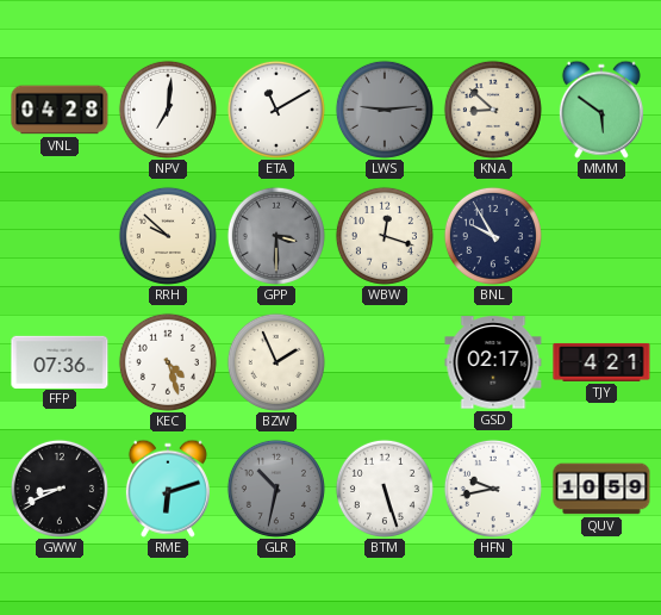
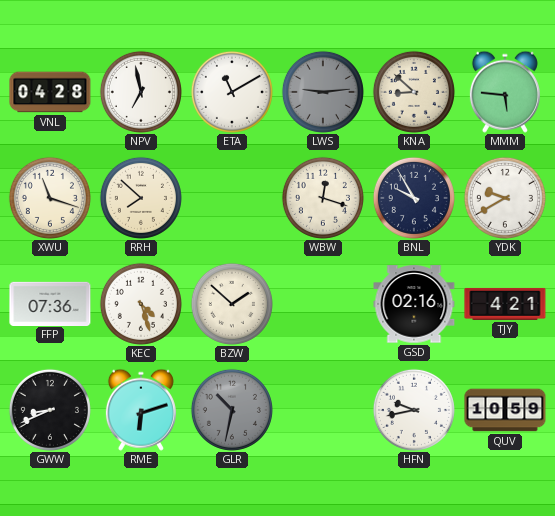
NPV: 7:01 -> 6:58
MMM: 5:51 -> 5:46
XWU: none -> 11:18
RRH: 9:52 -> 7:52
GPP: 3:30 -> none
YDK: none -> 9:40
BZW: 1:56 -> 1:52
GSD: 02:17 -> 02:16
BTM: 5:27 -> none
